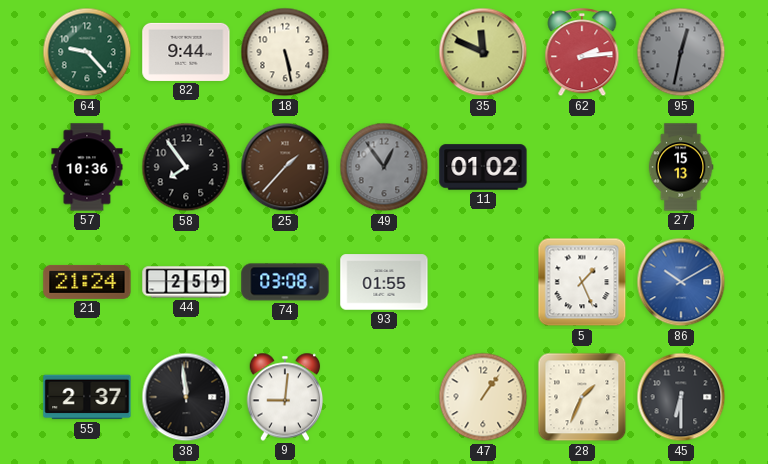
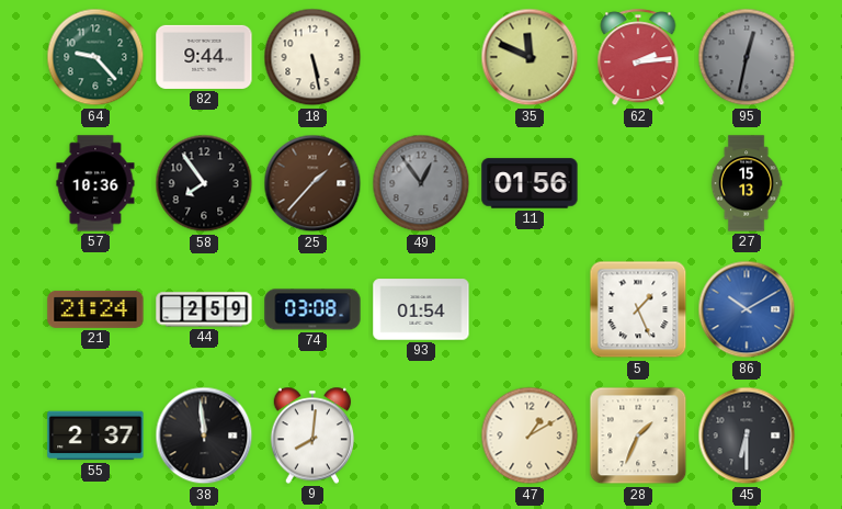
11: 01:02 -> 01:56
93: 01:55 -> 01:54
9: 9:01 -> 8:01
47: 1:06 -> 1:10
